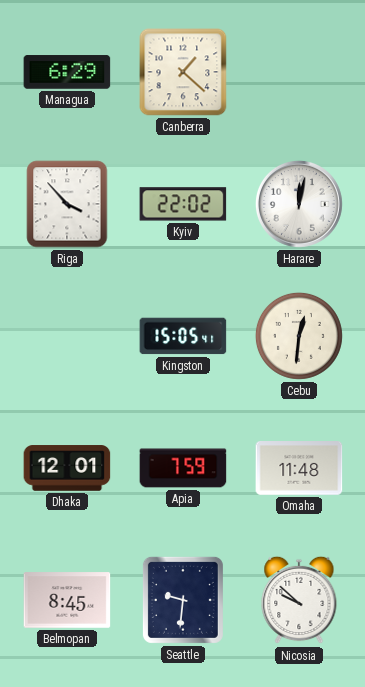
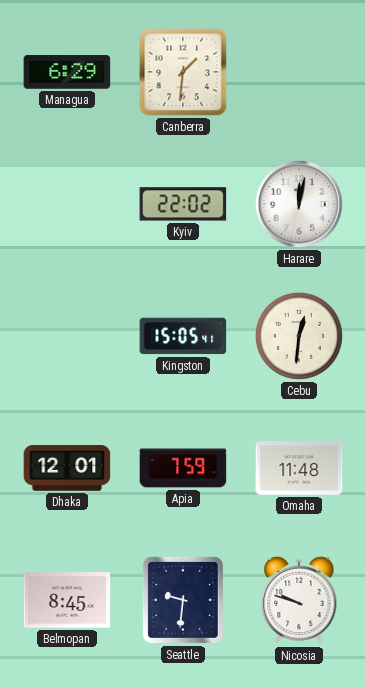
Canberra: 1:22 -> 1:31
Riga: 3:53 -> none
Nicosia: 9:52 -> 9:48
